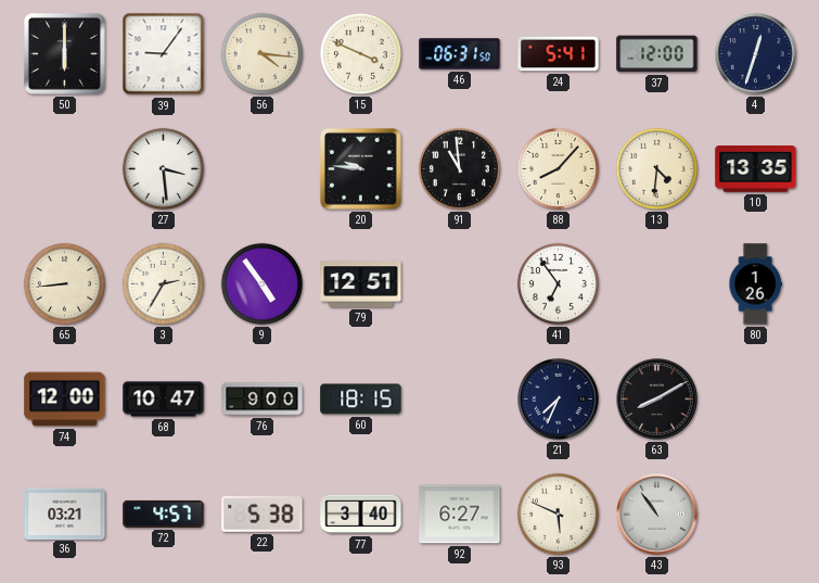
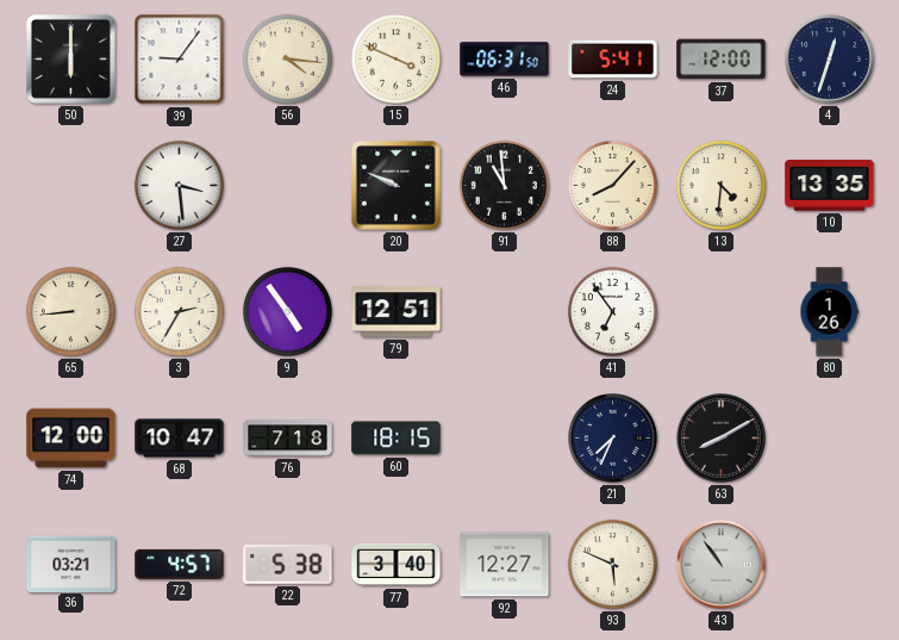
20: 9:46 -> 9:49
76: 9:00 -> 7:18
92: 6:27 -> 12:27
